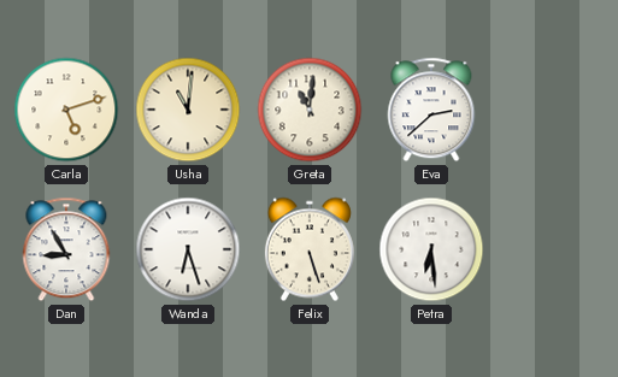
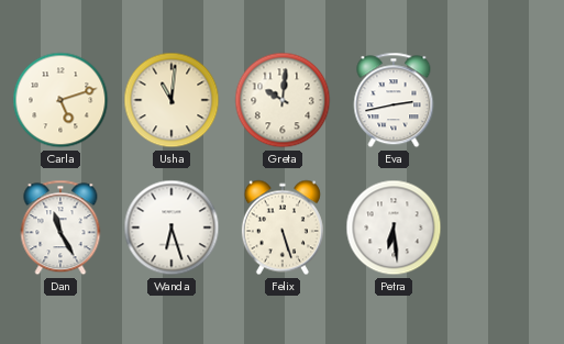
Greta: 11:01 -> 10:01
Eva: 2:38 -> 2:43
Dan: 8:55 -> 11:25
